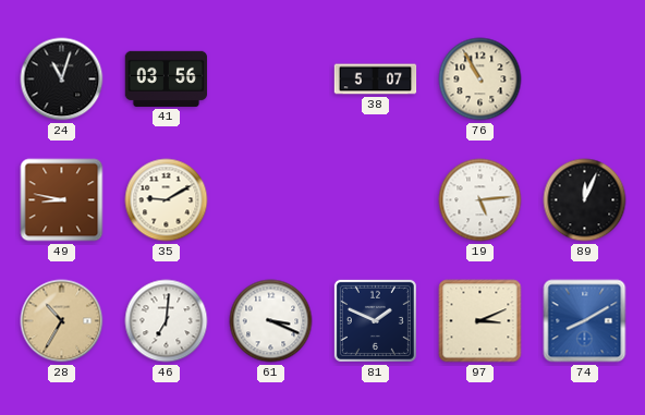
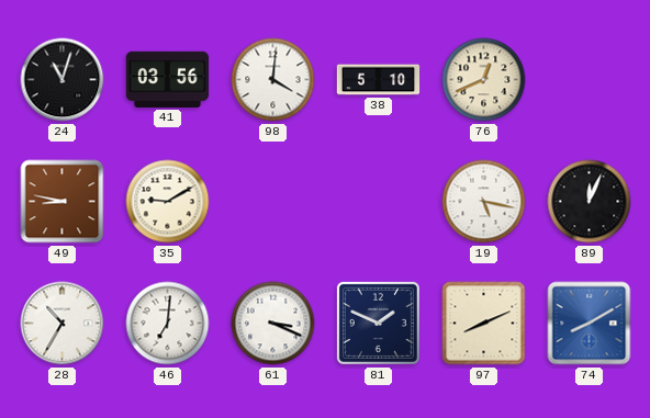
98: none -> 4:01
38: 5:07 -> 5:10
76: 10:55 -> 12:41
19: 5:14 -> 5:17
28 dial: champagne -> white
97: 3:11 -> 8:11
